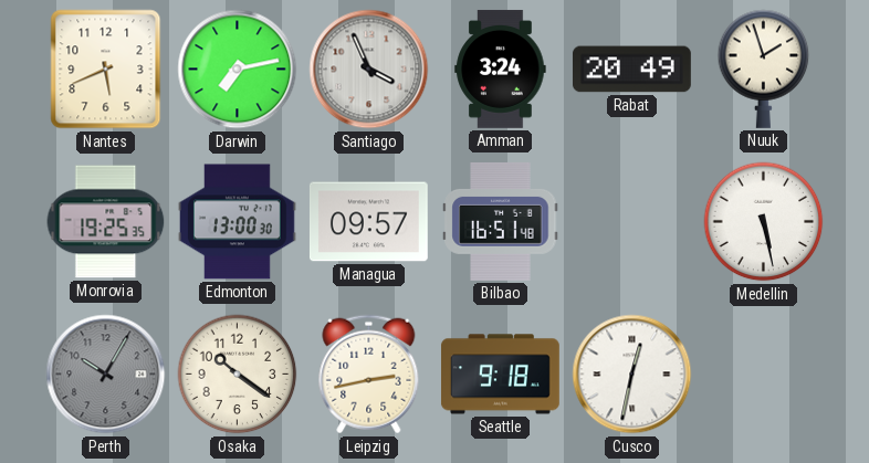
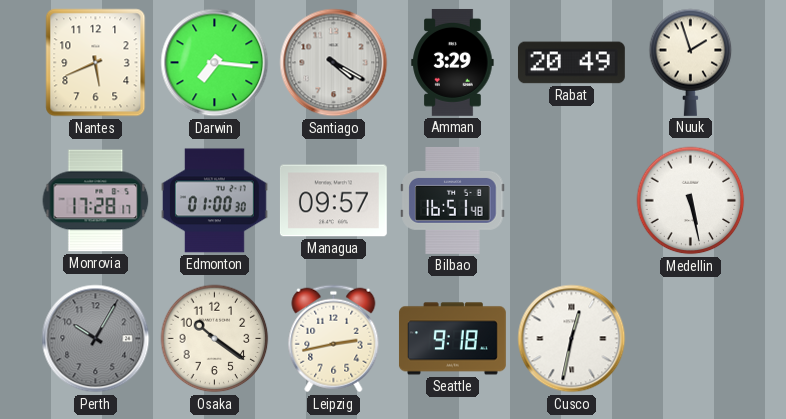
Darwin: 7:13 -> 7:16
Santiago: 3:56 -> 4:20
Amman: 3:24 -> 3:29
Monrovia: 19:25 -> 17:28
Edmonton: 13:00 -> 01:00
